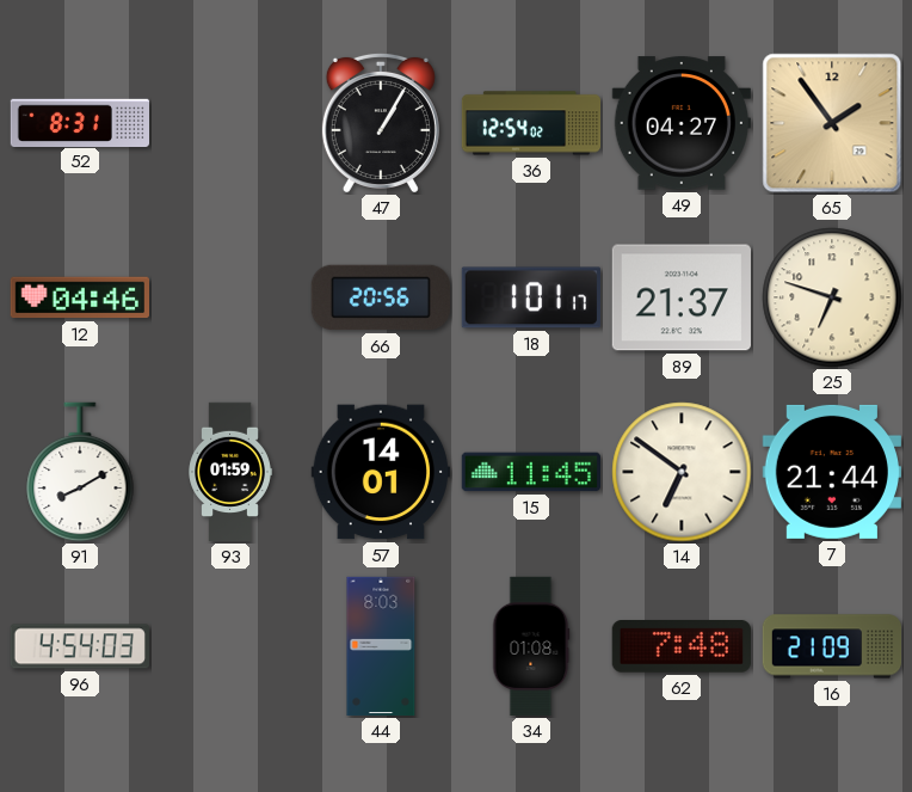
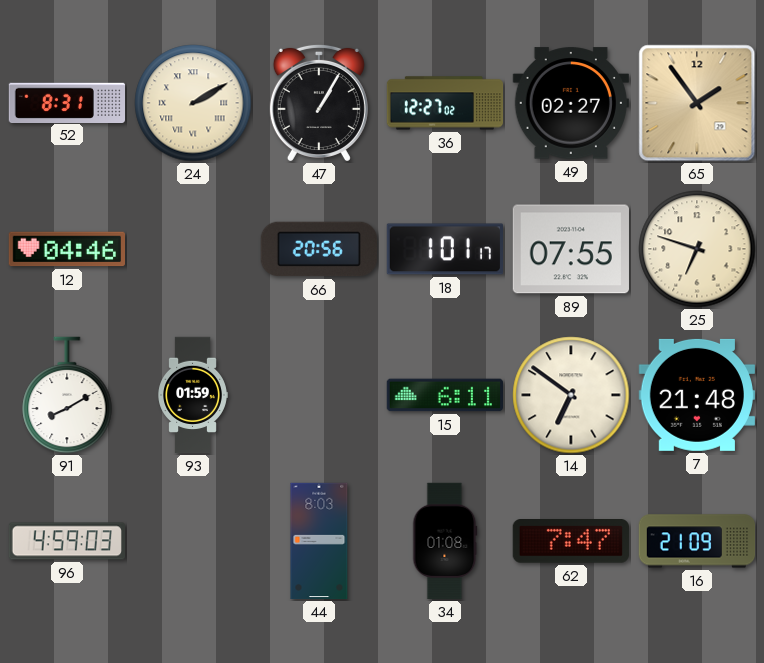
24: none -> 2:10
36: 12:54 -> 12:27
49: 04:27 -> 02:27
89: 21:37 -> 07:55
57: 14:01 -> none
15: 11:45 -> 6:11
7: 21:44 -> 21:48
96: 4:54 -> 4:59
62: 7:48 -> 7:47
